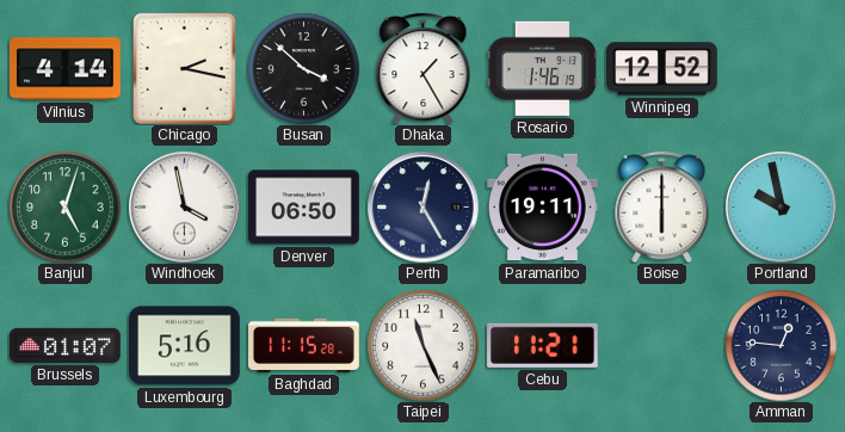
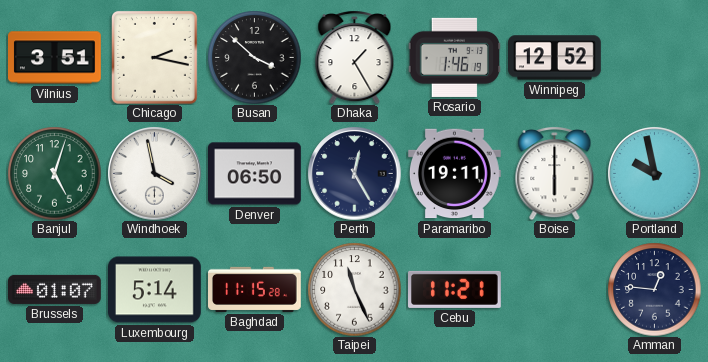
Vilnius: 4:14 -> 3:51
Luxembourg: 5:16 -> 5:14
